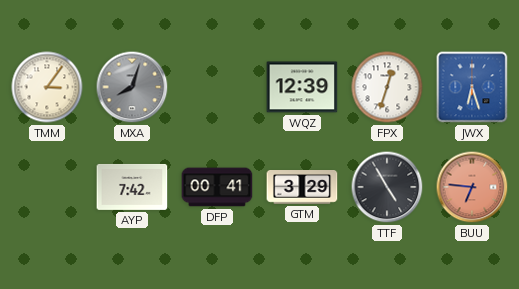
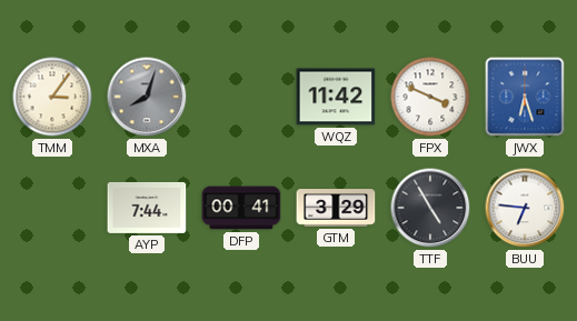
WQZ: 12:39 -> 11:42
FPX: 12:33 -> 3:49
AYP: 7:42 -> 7:44
BUU dial: salmon -> white
